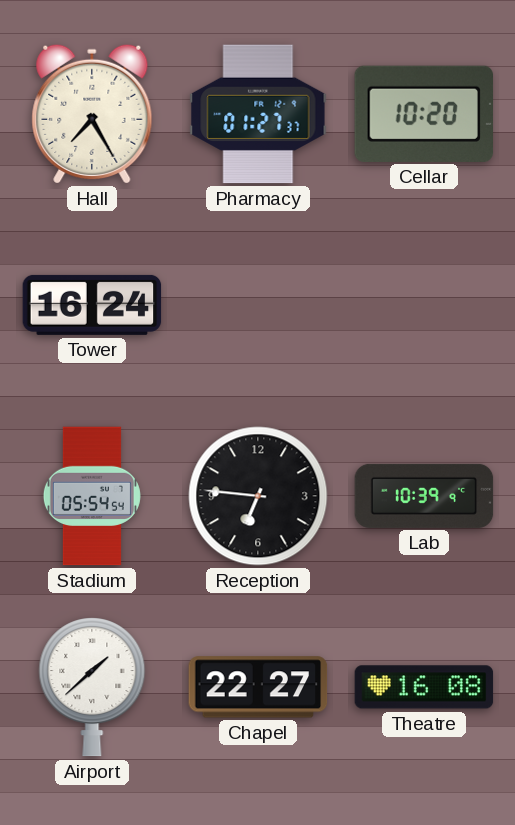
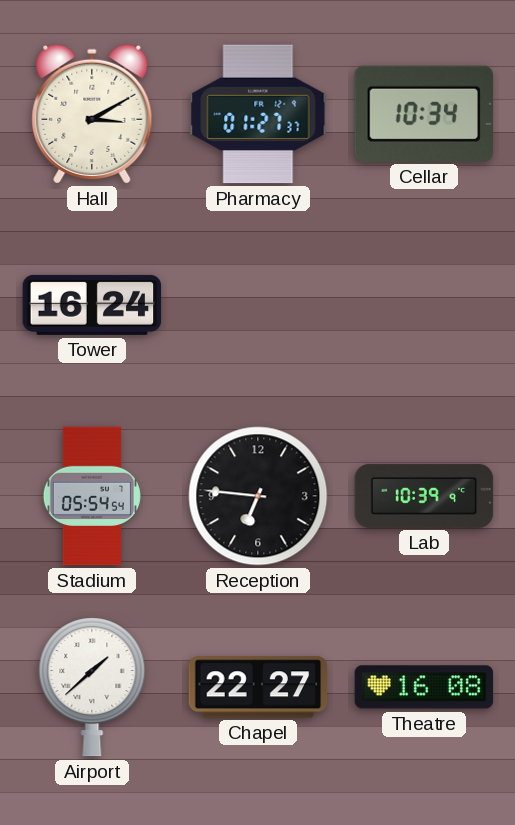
Hall: 7:25 -> 3:10
Cellar: 10:20 -> 10:34
